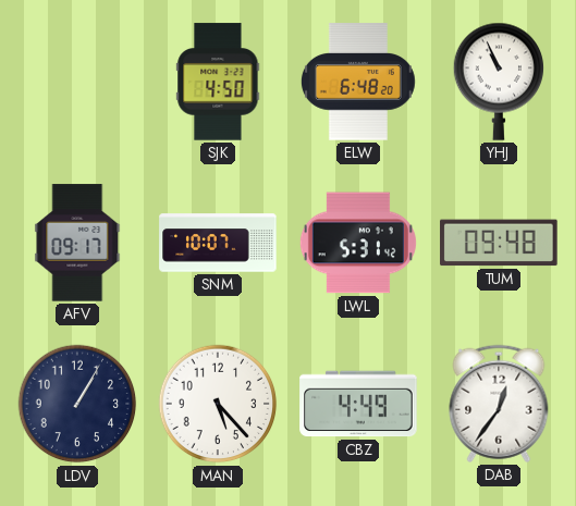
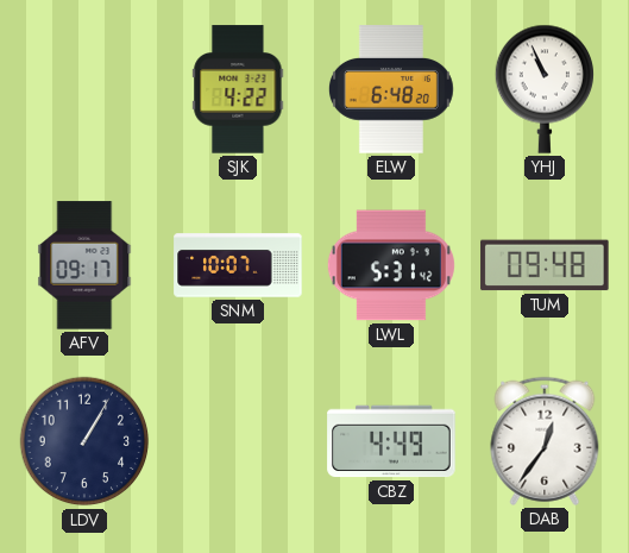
SJK: 4:50 -> 4:22
MAN: 5:23 -> none
